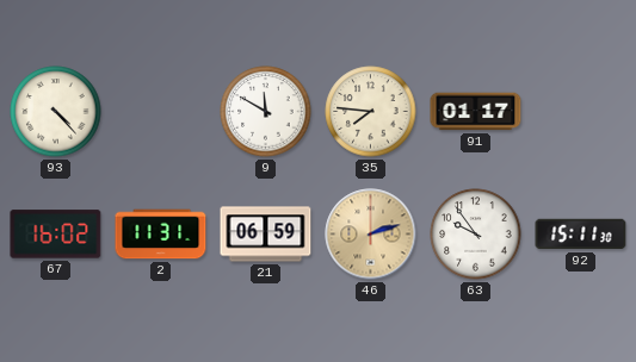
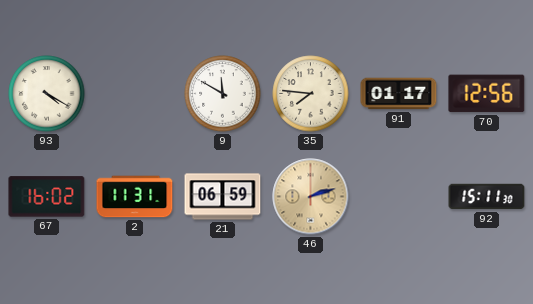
93: 4:23 -> 4:20
70: none -> 12:56
63: 9:54 -> none
